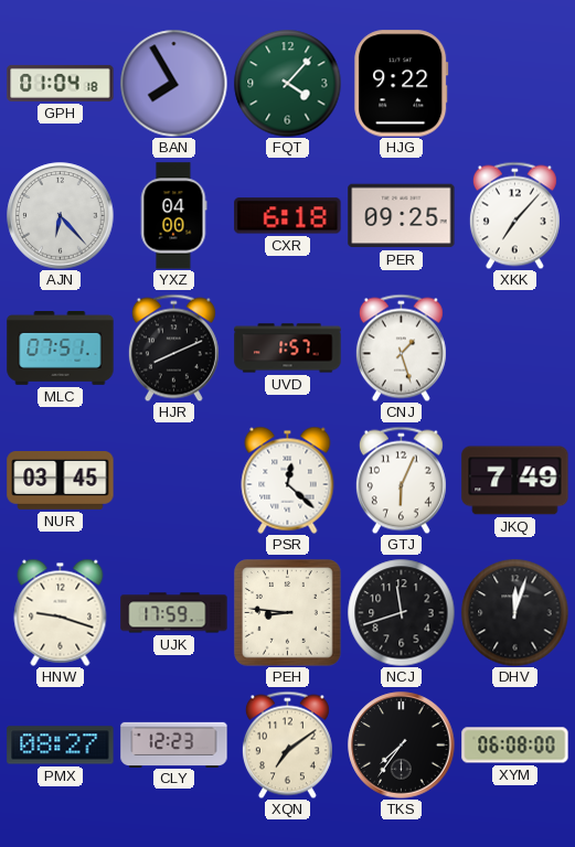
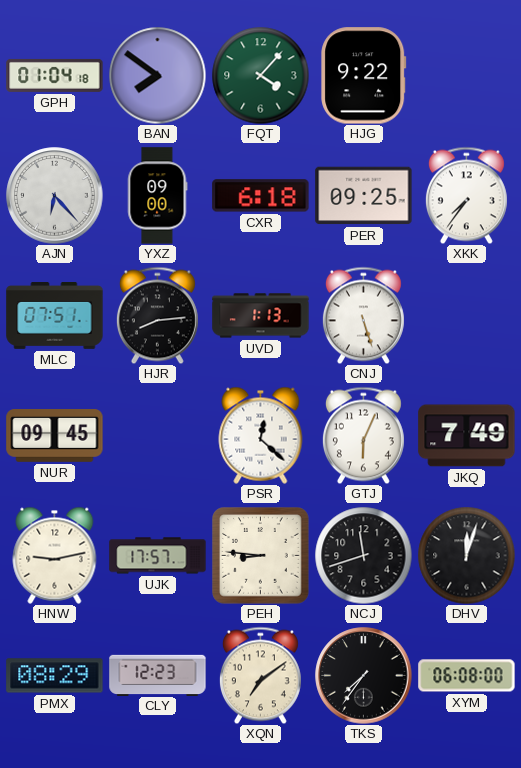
BAN: 7:55 -> 7:51
YXZ: 04:00 -> 09:00
XKK: 7:07 -> 7:36
HJR: 8:11 -> 8:14
UVD: 1:57 -> 1:13
CNJ: 1:27 -> 5:27
NUR: 03:45 -> 09:45
HNW: 9:18 -> 9:13
UJK: 17:59 -> 17:57
PMX: 08:27 -> 08:29
